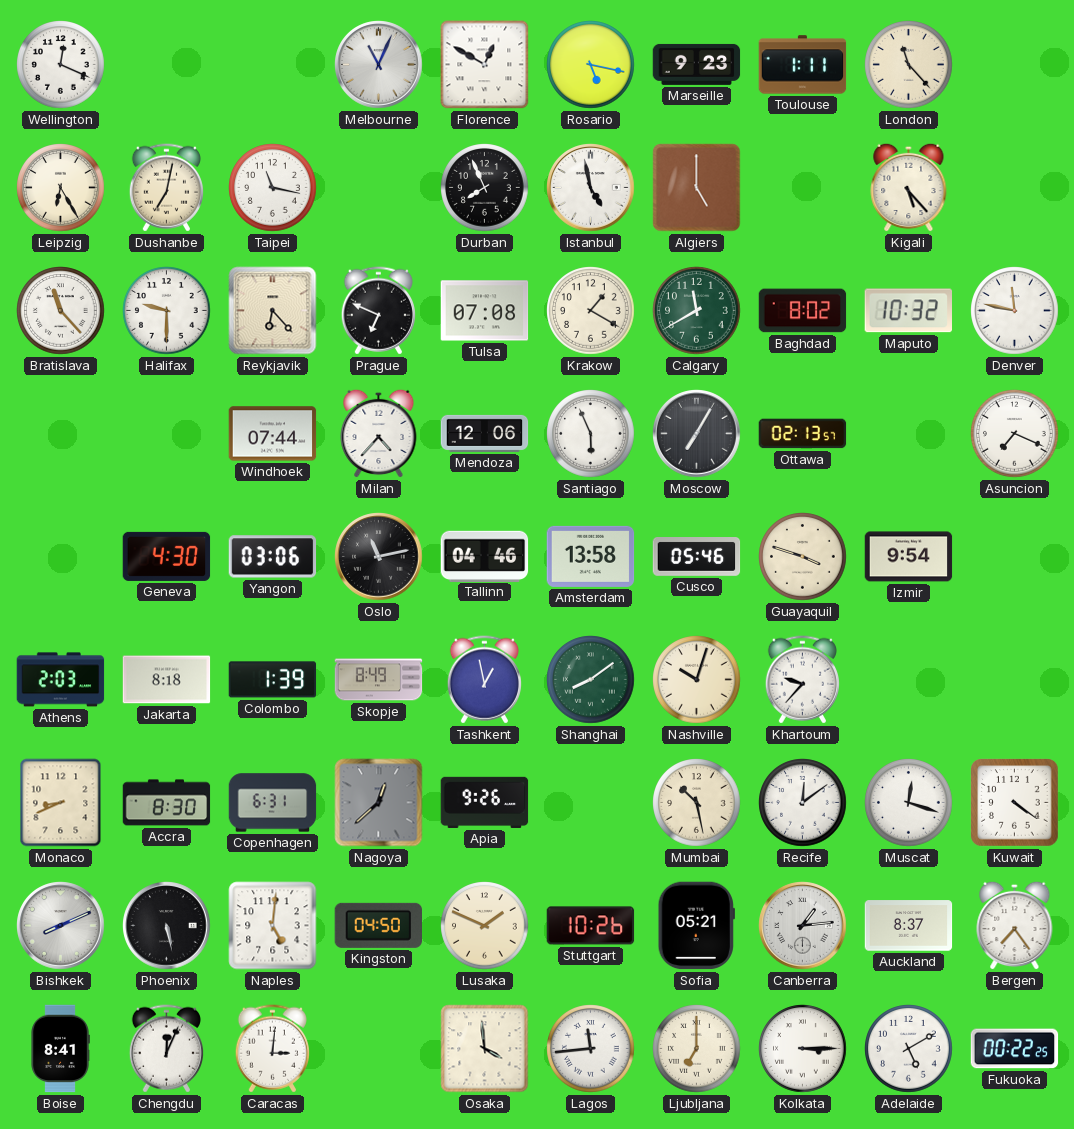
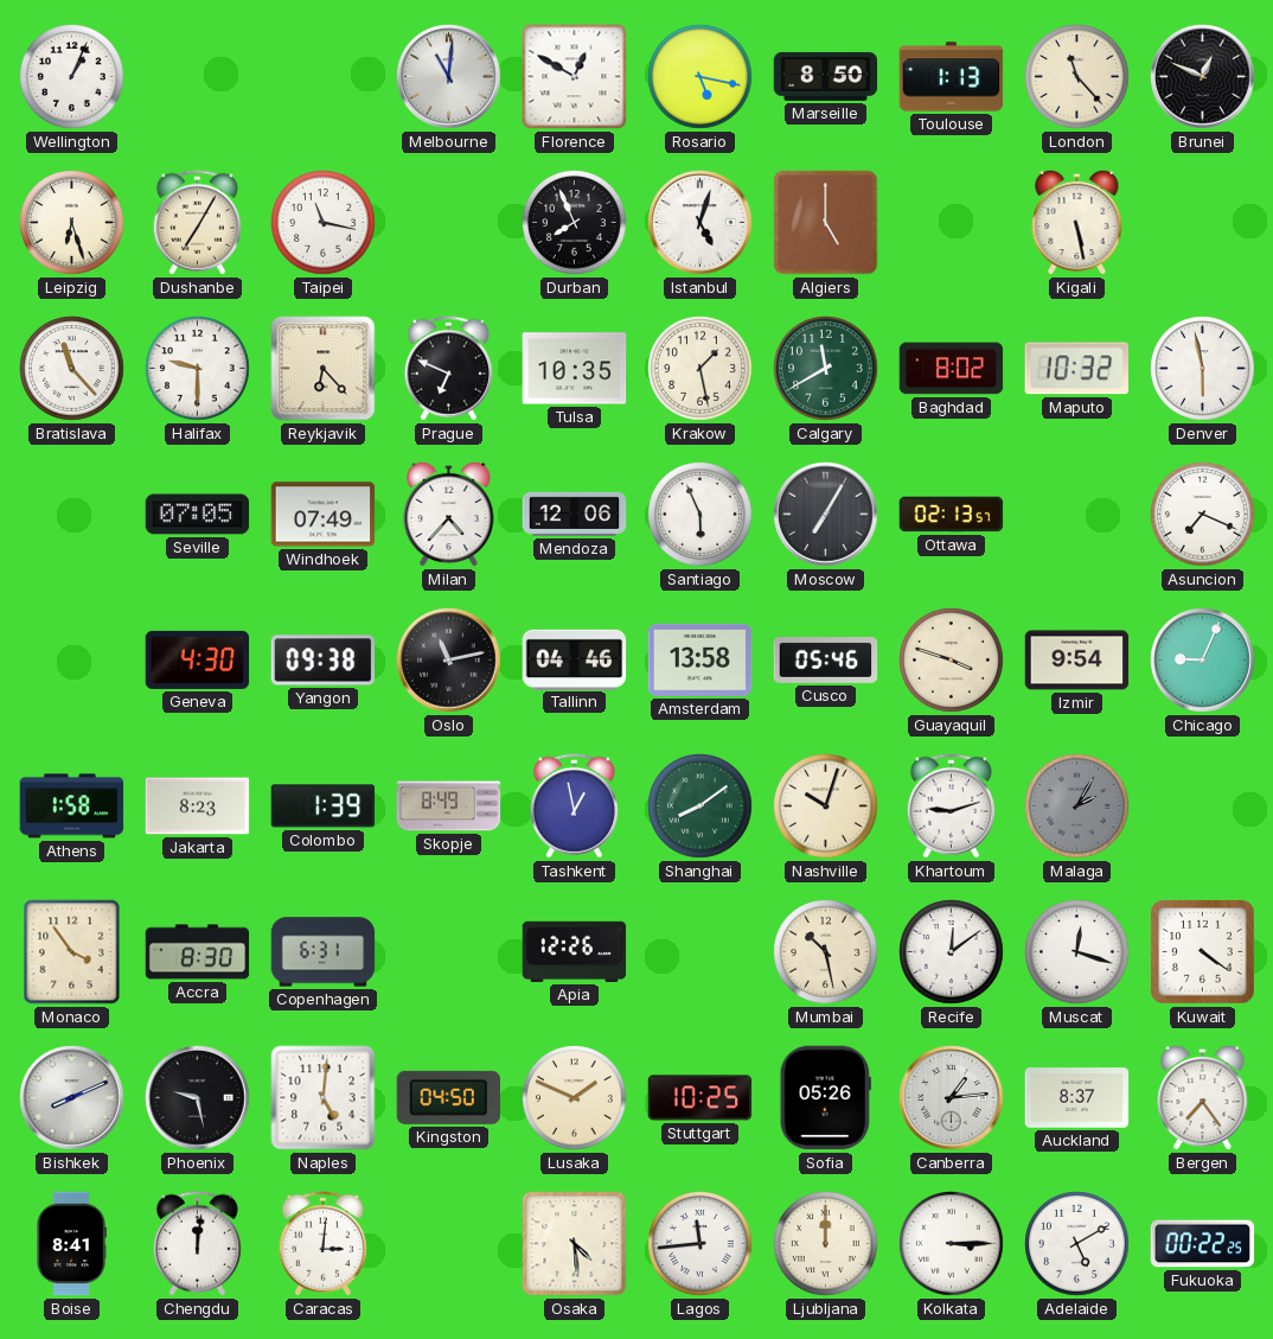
Wellington: 12:19 -> 1:04
Melbourne: 11:04 -> 11:01
Marseille: 9:23 -> 8:50
Toulouse: 1:11 -> 1:13
Brunei: none -> 12:49
Leipzig: 6:25 -> 6:27
Dushanbe: 7:02 -> 7:05
Istanbul: 4:58 -> 5:03
Kigali: 5:23 -> 5:28
Tulsa: 07:08 -> 10:35
Krakow: 1:20 -> 1:28
Denver: 11:47 -> 5:58
Seville: none -> 07:05
Windhoek: 07:44 -> 07:49
Yangon: 03:06 -> 09:38
Chicago: none -> 9:04
Athens: 2:03 -> 1:58
Jakarta: 8:18 -> 8:23
Khartoum: 9:37 -> 9:12
Malaga: none -> 2:05
Monaco: 8:41 -> 3:54
Nagoya: 12:38 -> none
Apia: 9:26 -> 12:26
Phoenix: 5:28 -> 9:28
Stuttgart: 10:26 -> 10:25
Sofia: 05:21 -> 05:26
Chengdu: 12:04 -> 12:01
Osaka: 3:59 -> 4:29
Ljubljana: 7:00 -> 12:00
